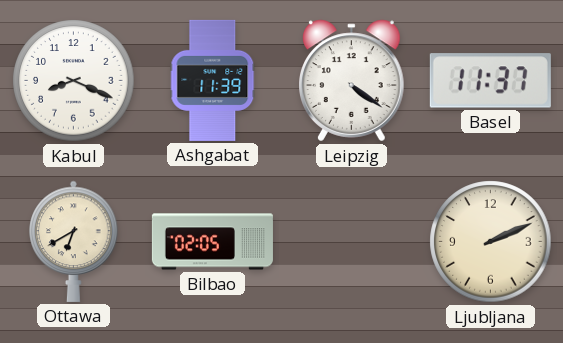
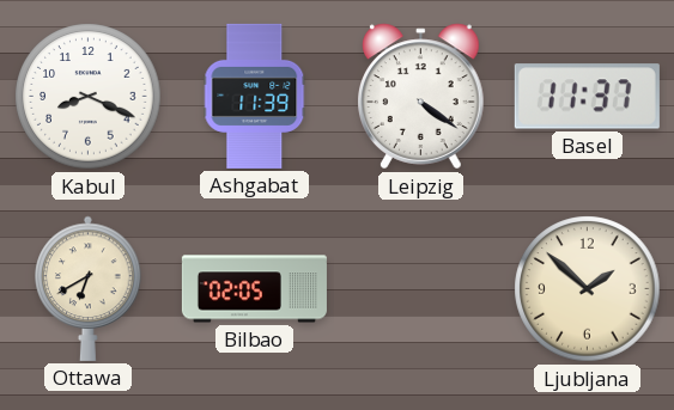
Ljubljana: 2:11 -> 1:52
